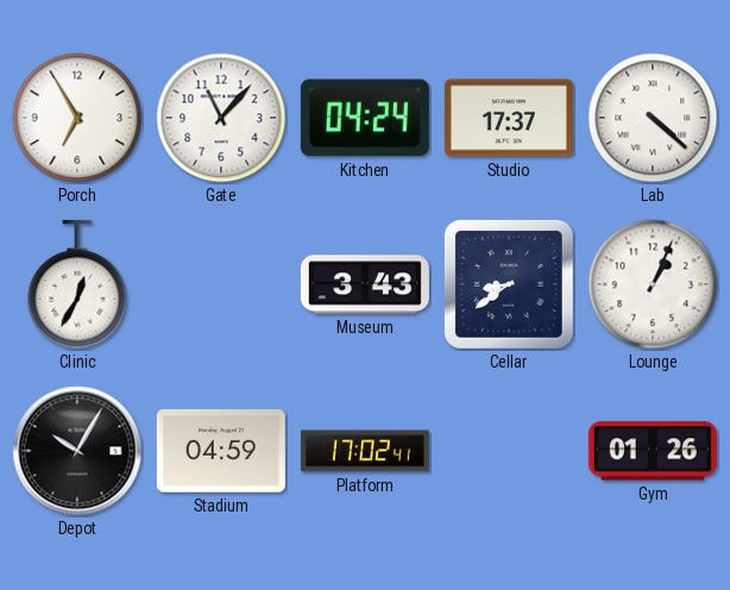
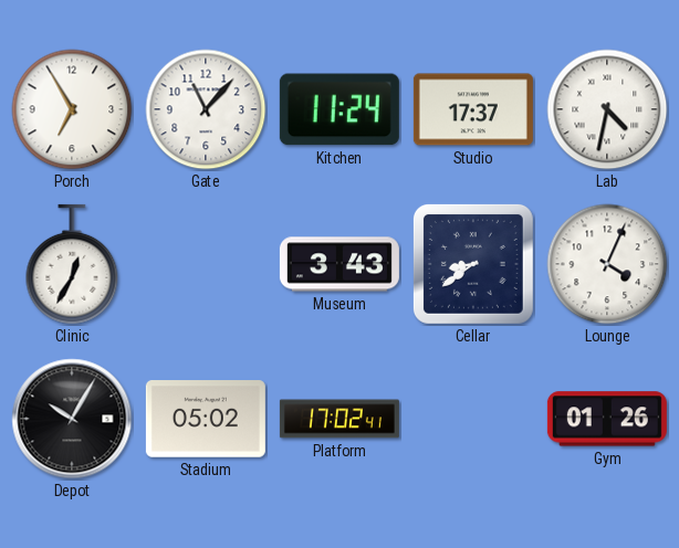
Kitchen: 04:24 -> 11:24
Lab: 4:22 -> 4:32
Lounge: 1:04 -> 4:04
Stadium: 04:59 -> 05:02
